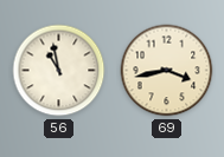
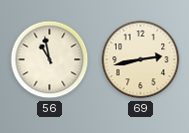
69: 3:43 -> 2:43
